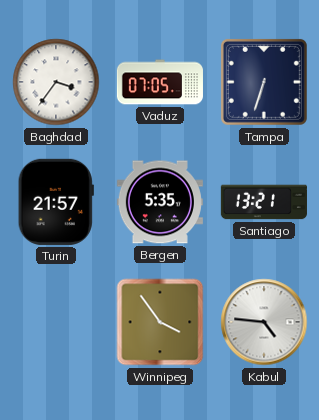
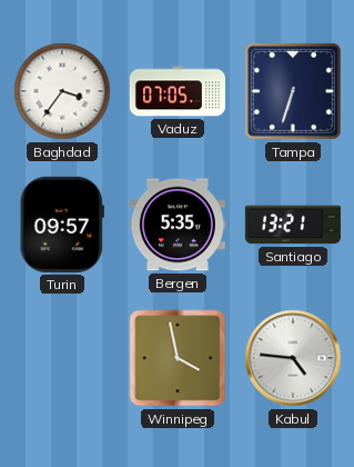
Turin: 21:57 -> 09:57
Winnipeg: 3:54 -> 3:58
